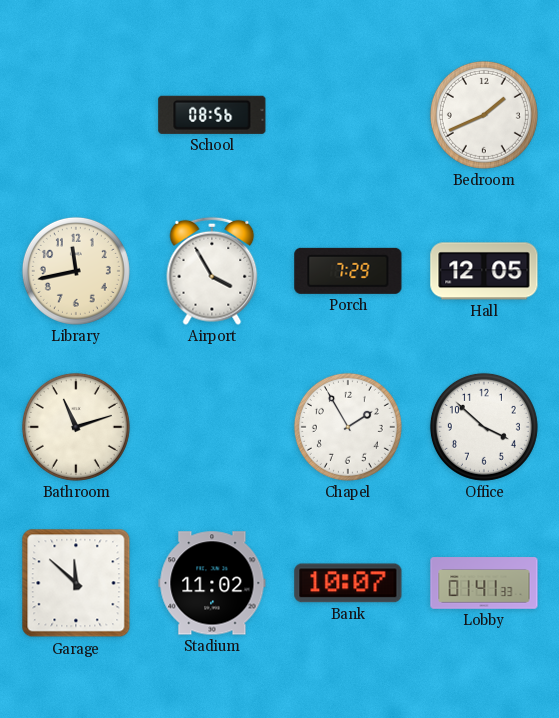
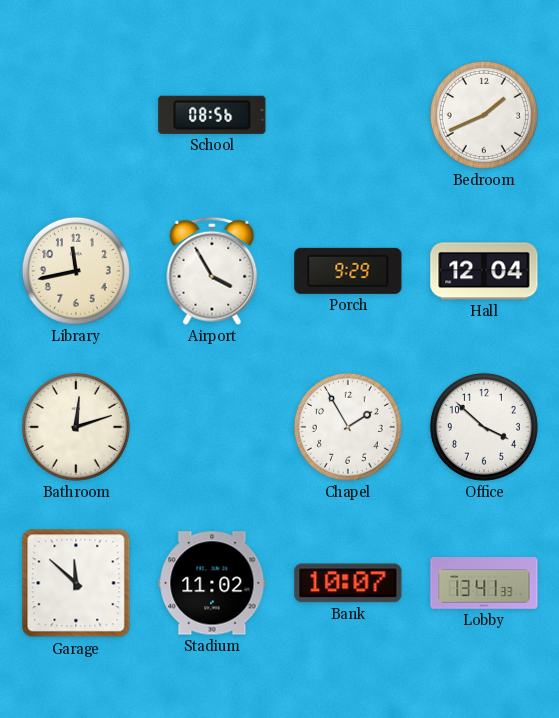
Porch: 7:29 -> 9:29
Hall: 12:05 -> 12:04
Bathroom: 11:12 -> 12:12
Lobby: 01:41 -> 13:41
